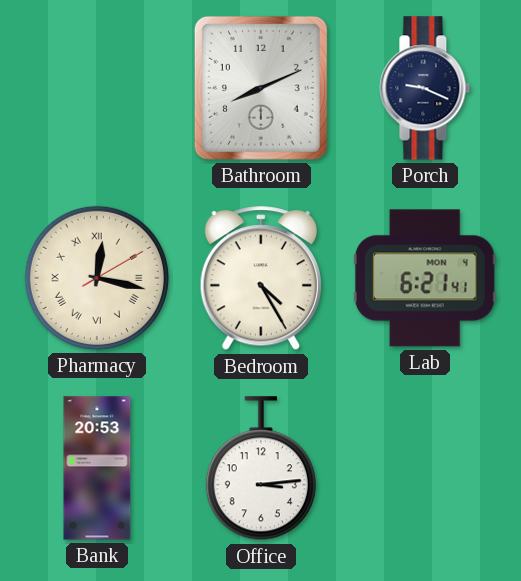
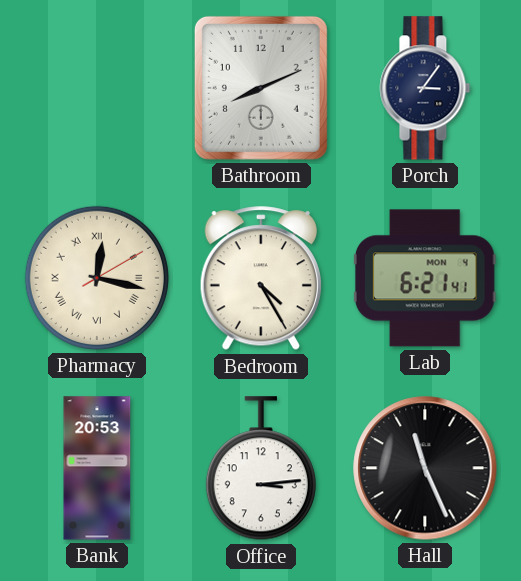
Porch: 9:19 -> 3:06
Hall: none -> 11:26
